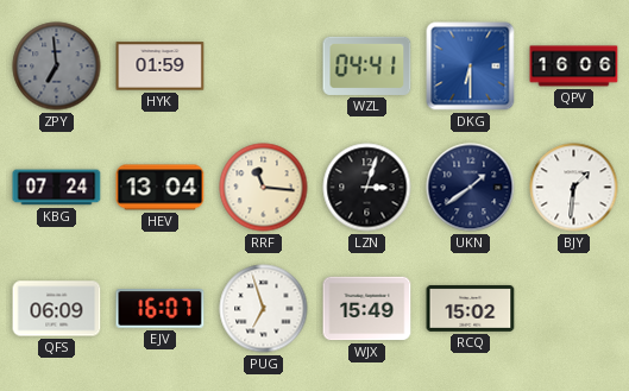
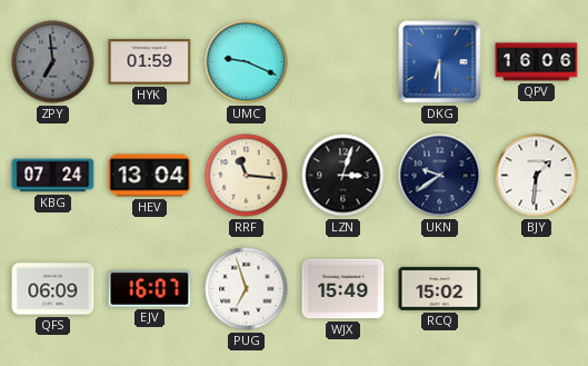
UMC: none -> 9:19
WZL: 04:41 -> none
UKN: 1:39 -> 9:39
